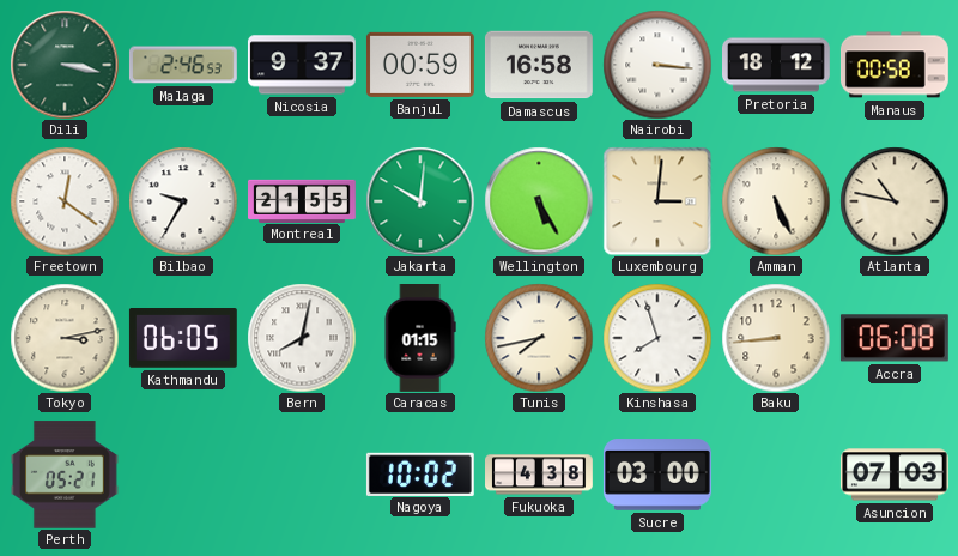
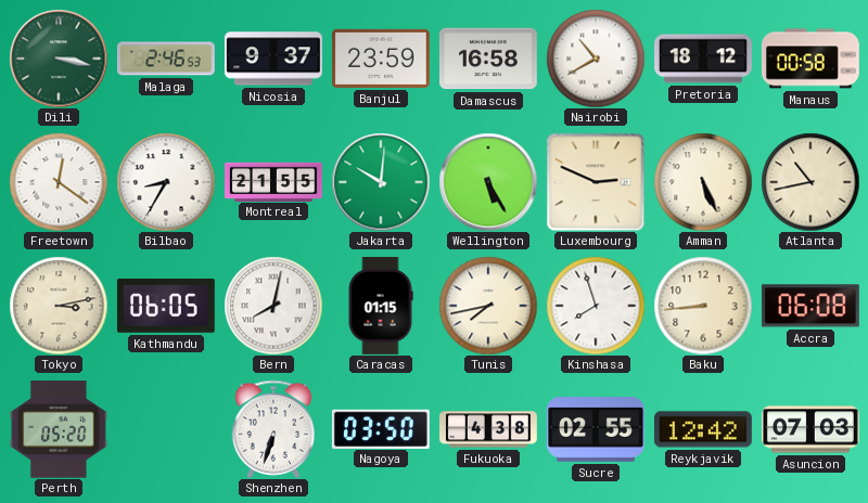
Banjul: 00:59 -> 23:59
Nairobi: 3:16 -> 10:40
Bilbao: 9:35 -> 8:35
Luxembourg: 3:01 -> 2:49
Atlanta: 10:47 -> 10:43
Perth: 05:21 -> 05:20
Shenzhen: none -> 6:33
Nagoya: 10:02 -> 03:50
Sucre: 03:00 -> 02:55
Reykjavik: none -> 12:42
